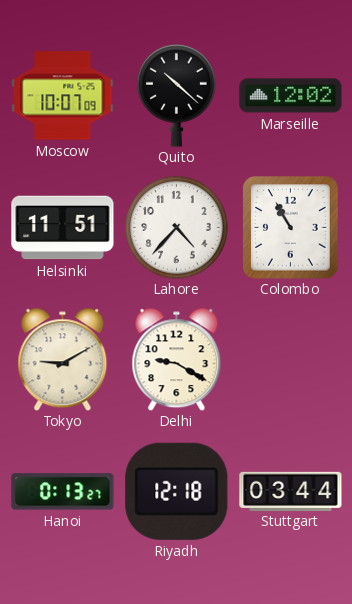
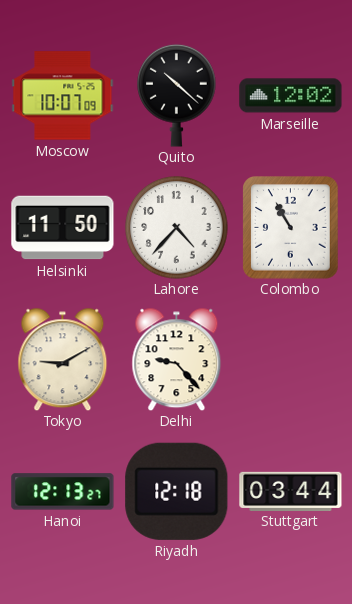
Helsinki: 11:51 -> 11:50
Delhi: 9:20 -> 9:23
Hanoi: 0:13 -> 12:13
